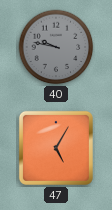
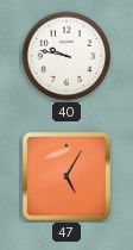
40 dial: grey -> white
